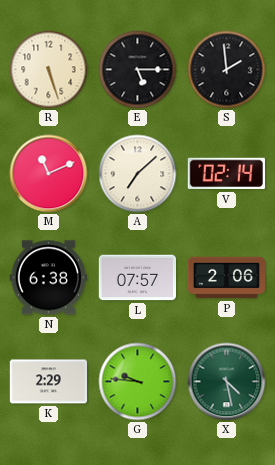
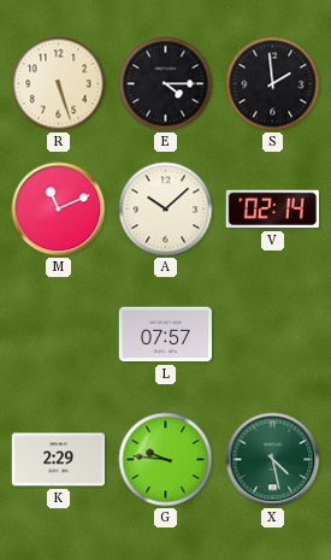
E: 5:15 -> 4:15
A: 7:08 -> 10:08
N: 6:38 -> none
P: 2:06 -> none
